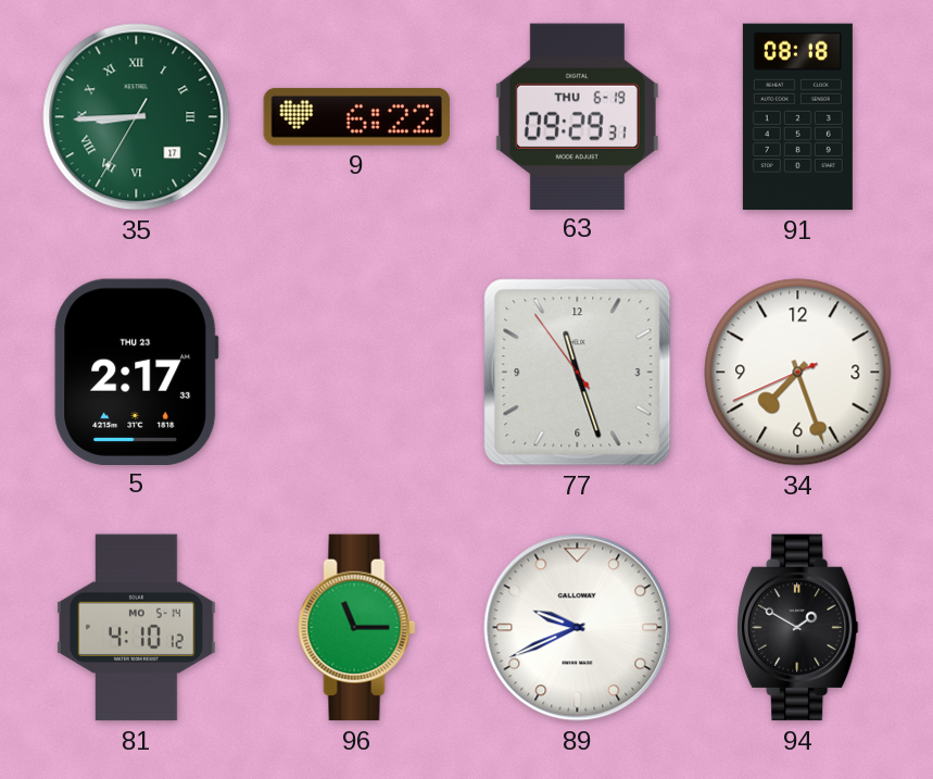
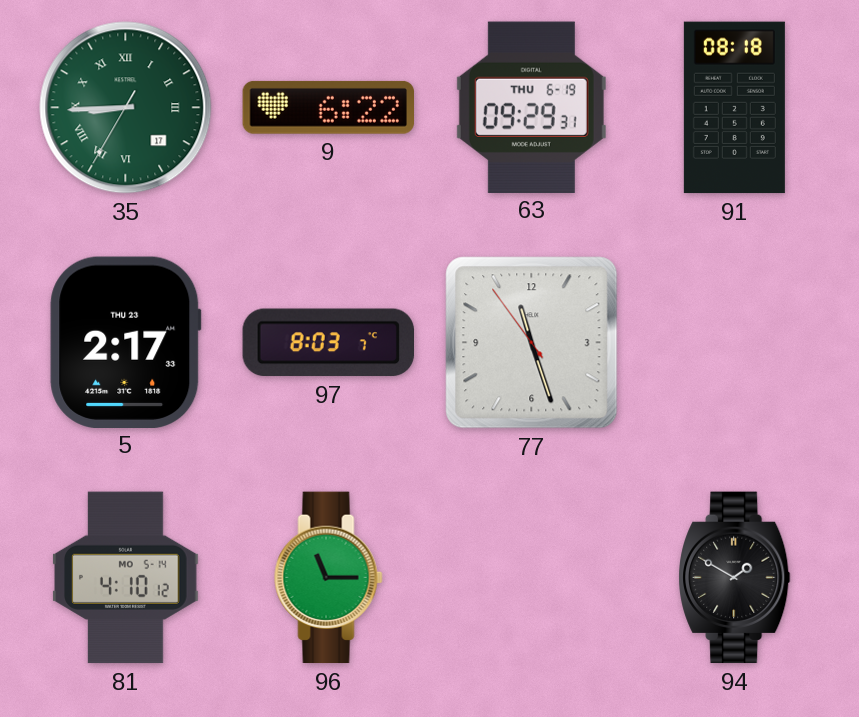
97: none -> 8:03
34: 7:26 -> none
89: 9:41 -> none
